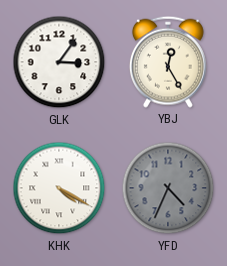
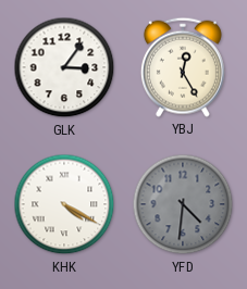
YFD: 4:34 -> 4:31
